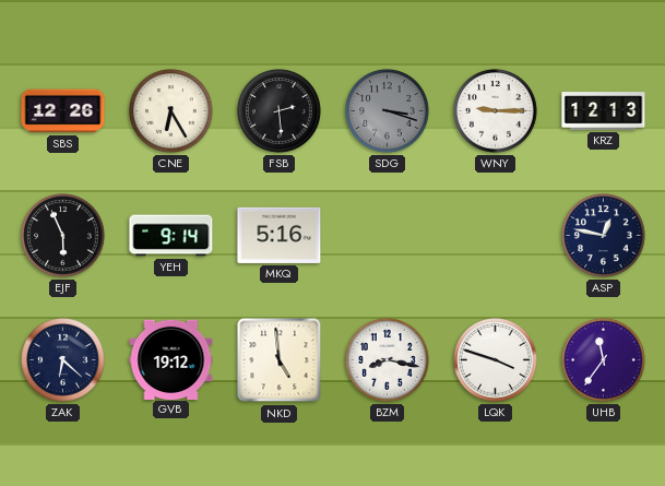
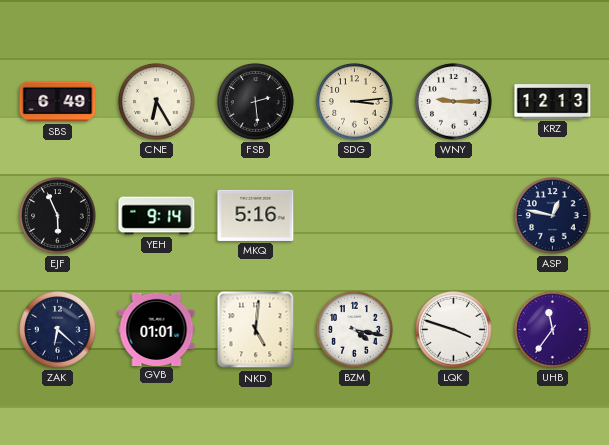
SBS: 12:26 -> 6:49
SDG: 3:18 -> 3:14
SDG dial: grey -> cream
GVB: 19:12 -> 01:01
NKD: 4:59 -> 5:01
BZM: 8:17 -> 4:17
